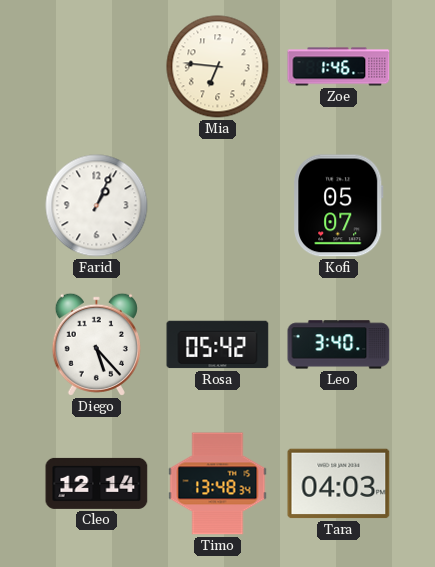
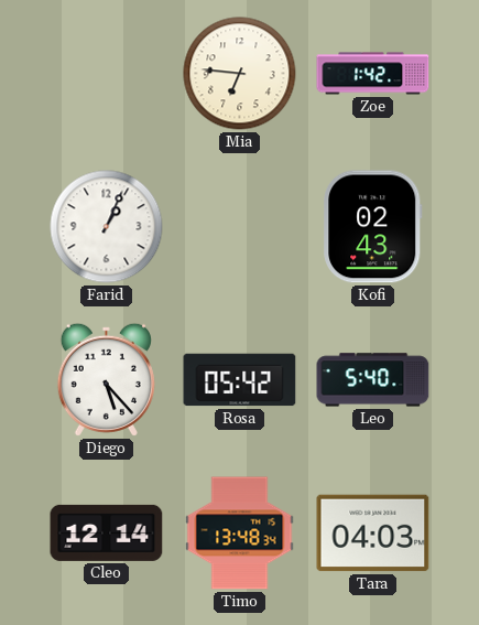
Zoe: 1:46 -> 1:42
Kofi: 05:07 -> 02:43
Leo: 3:40 -> 5:40
